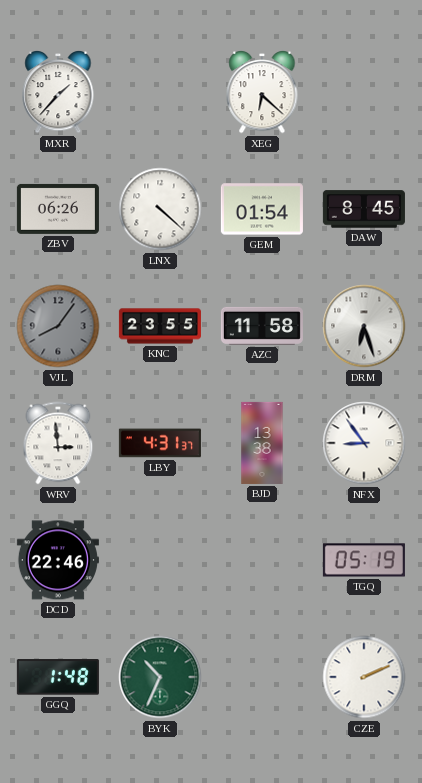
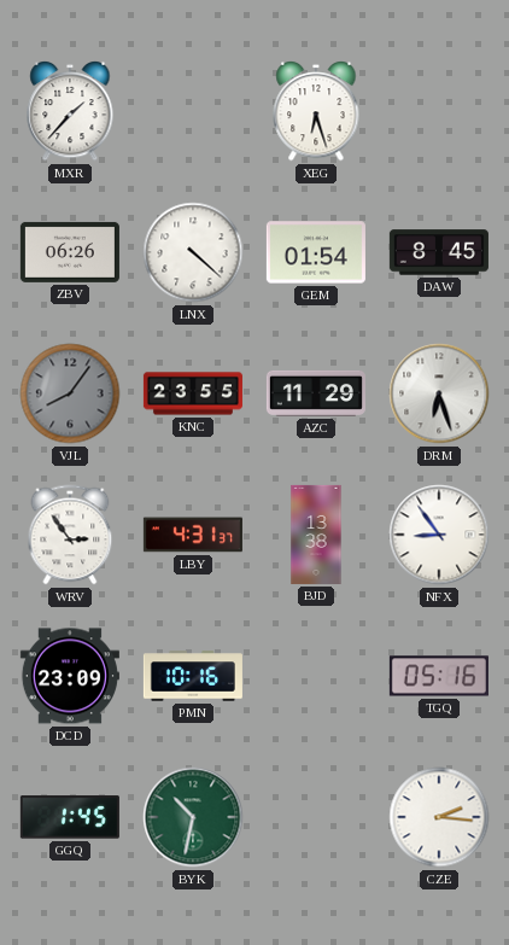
XEG: 6:22 -> 6:27
AZC: 11:58 -> 11:29
WRV: 2:59 -> 2:54
DCD: 22:46 -> 23:09
PMN: none -> 10:16
TGQ: 05:19 -> 05:16
GGQ: 1:48 -> 1:45
BYK: 10:34 -> 10:32
CZE: 2:11 -> 2:16
